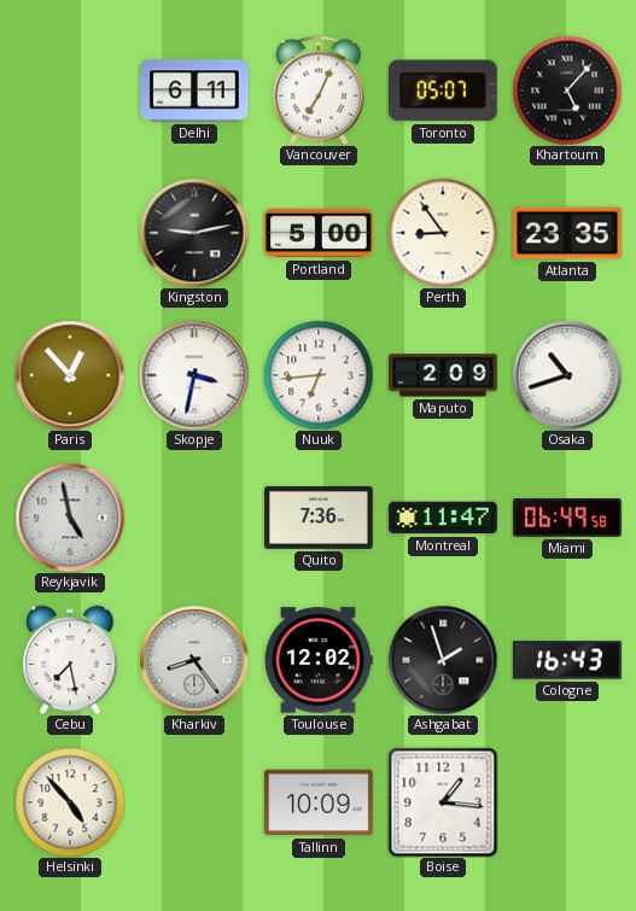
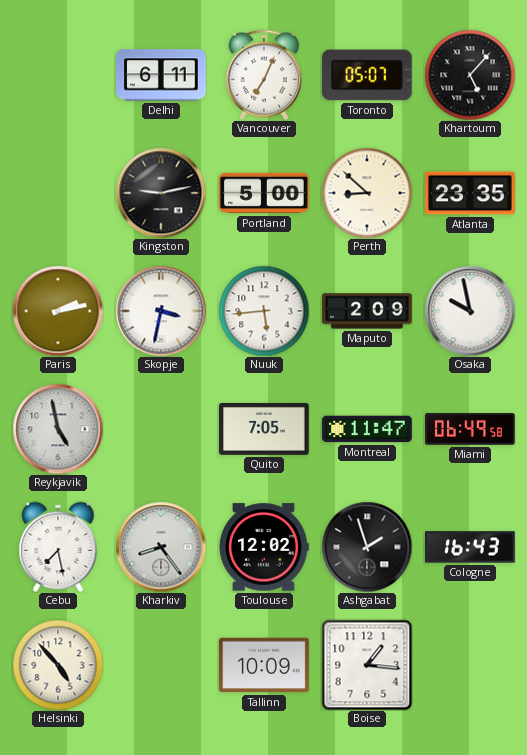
Perth: 8:54 -> 8:52
Paris: 12:53 -> 2:13
Nuuk: 6:44 -> 5:44
Osaka: 10:42 -> 9:58
Quito: 7:36 -> 7:05
